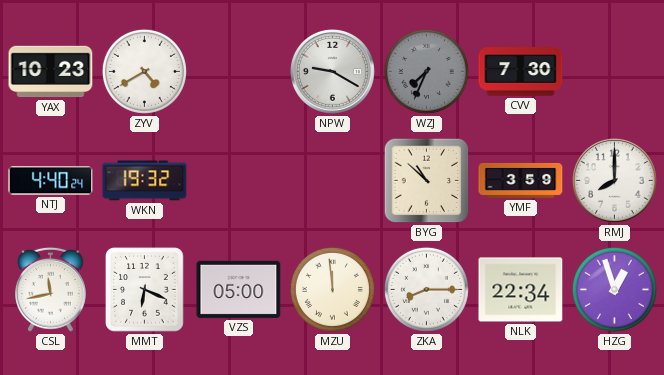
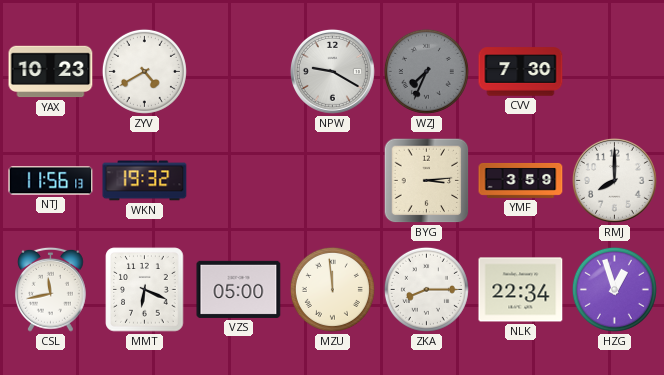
NTJ: 4:40 -> 11:56
BYG: 10:52 -> 3:14
